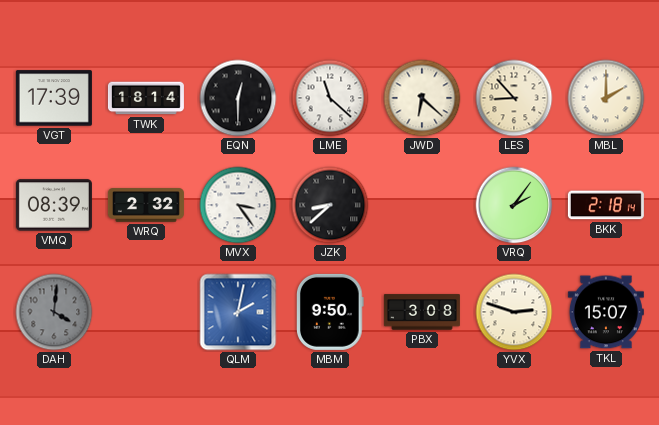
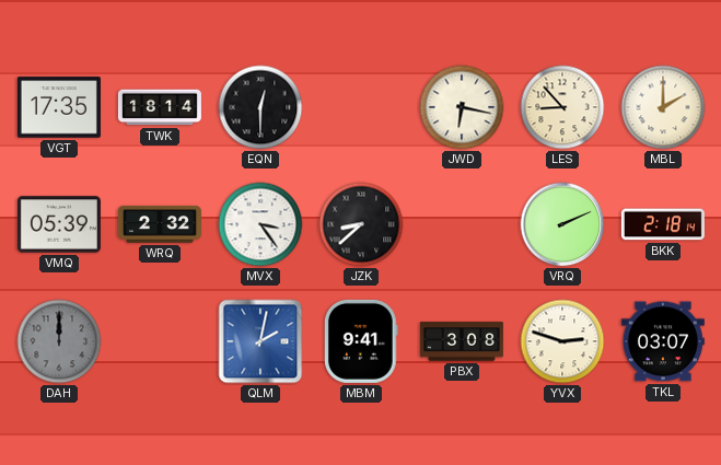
VGT: 17:39 -> 17:35
LME: 11:22 -> none
JWD: 6:22 -> 6:17
VMQ: 08:39 -> 05:39
VRQ: 2:06 -> 2:11
DAH: 4:01 -> 12:00
MBM: 9:50 -> 9:41
TKL: 15:07 -> 03:07
